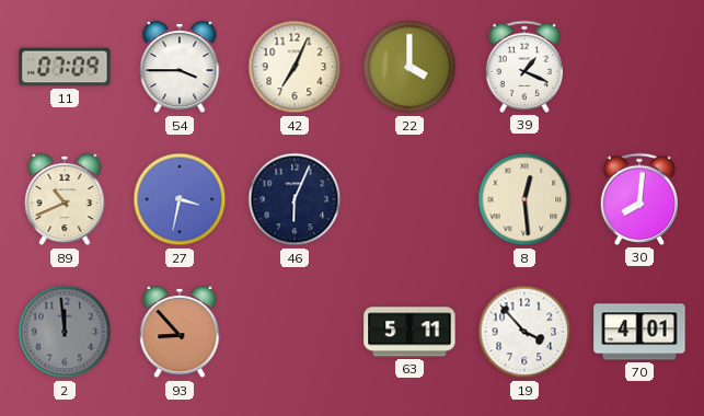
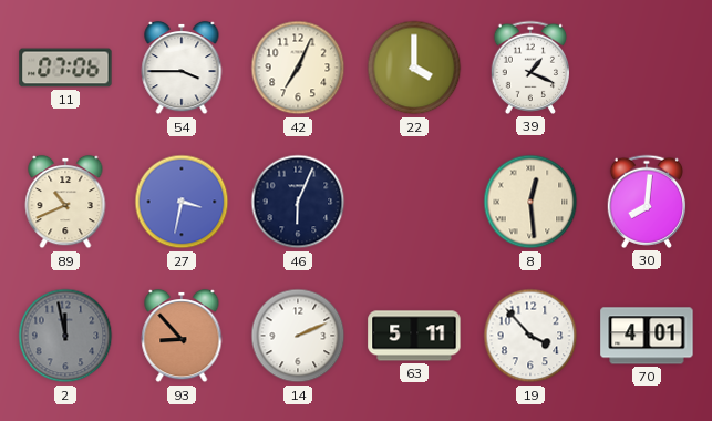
11: 07:09 -> 07:06
2: 11:59 -> 11:58
14: none -> 2:11
